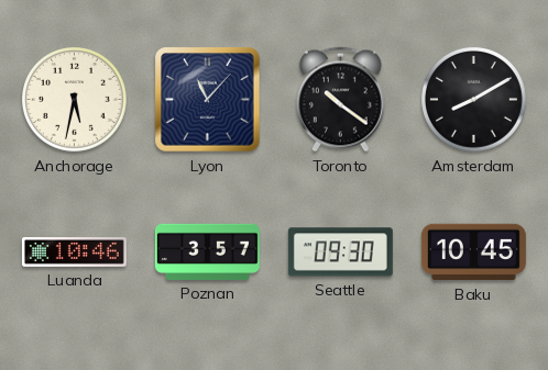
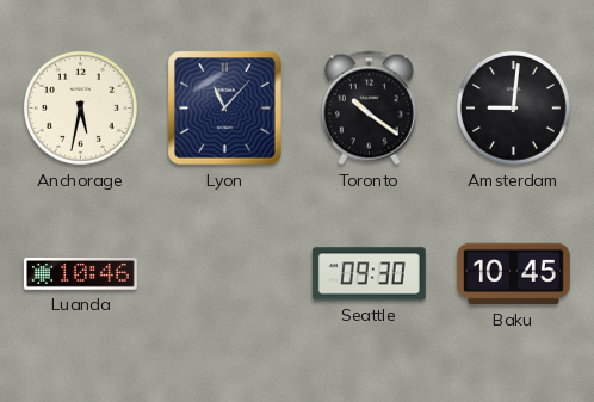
Amsterdam: 8:10 -> 9:01
Poznan: 3:57 -> none
